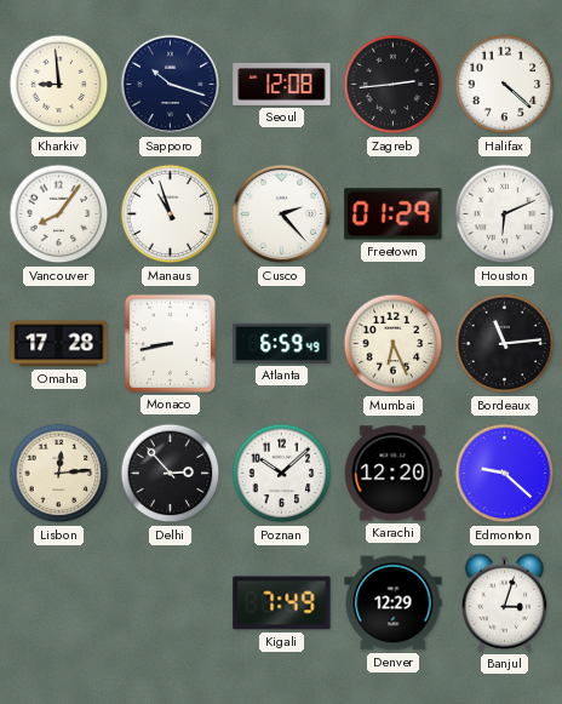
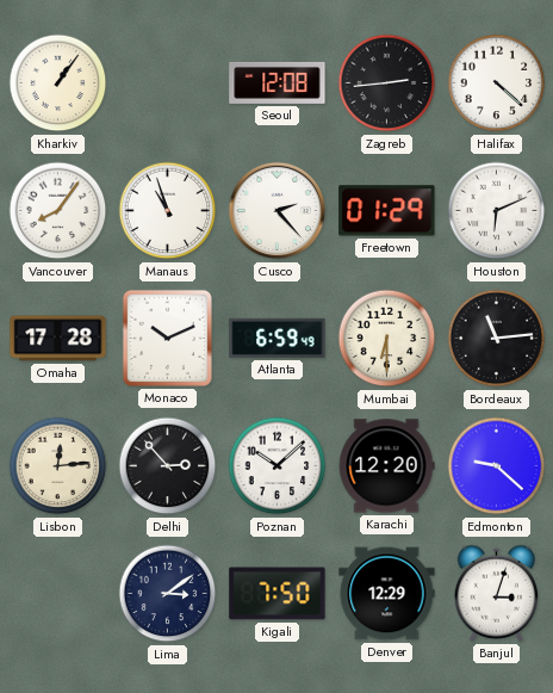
Kharkiv: 8:59 -> 1:06
Sapporo: 10:18 -> none
Monaco: 8:43 -> 10:11
Mumbai: 6:26 -> 6:30
Lima: none -> 3:09
Kigali: 7:49 -> 7:50
